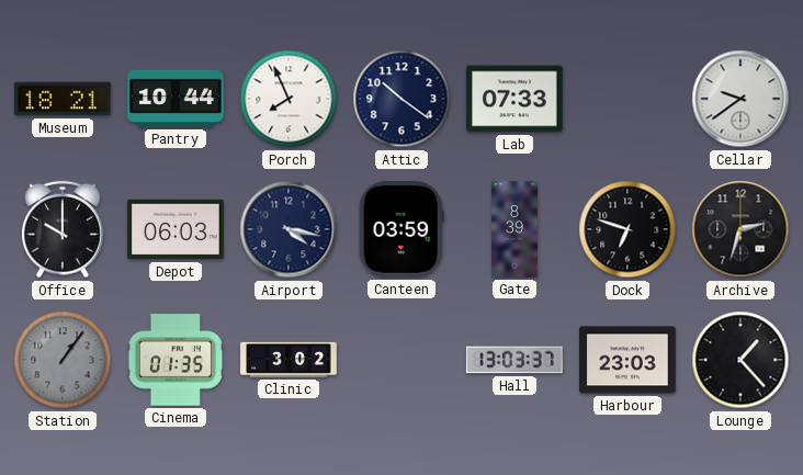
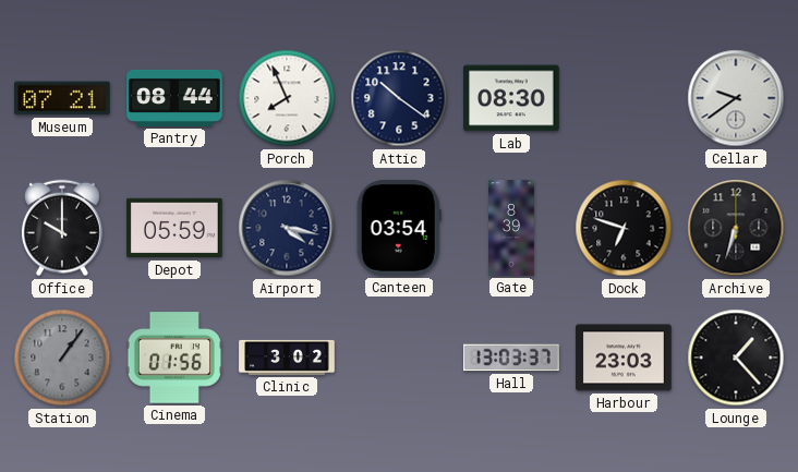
Museum: 18:21 -> 07:21
Pantry: 10:44 -> 08:44
Lab: 07:33 -> 08:30
Depot: 06:03 -> 05:59
Canteen: 03:59 -> 03:54
Archive: 2:33 -> 6:33
Cinema: 01:35 -> 01:56
